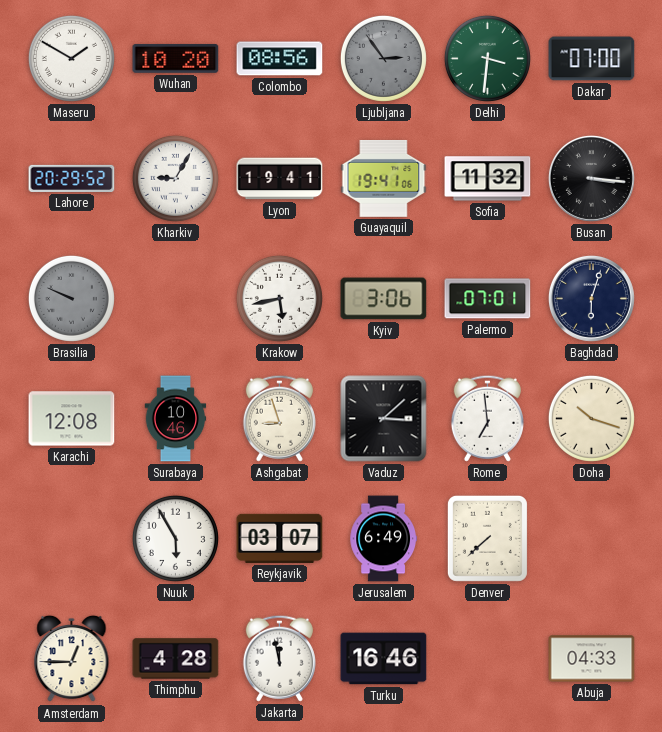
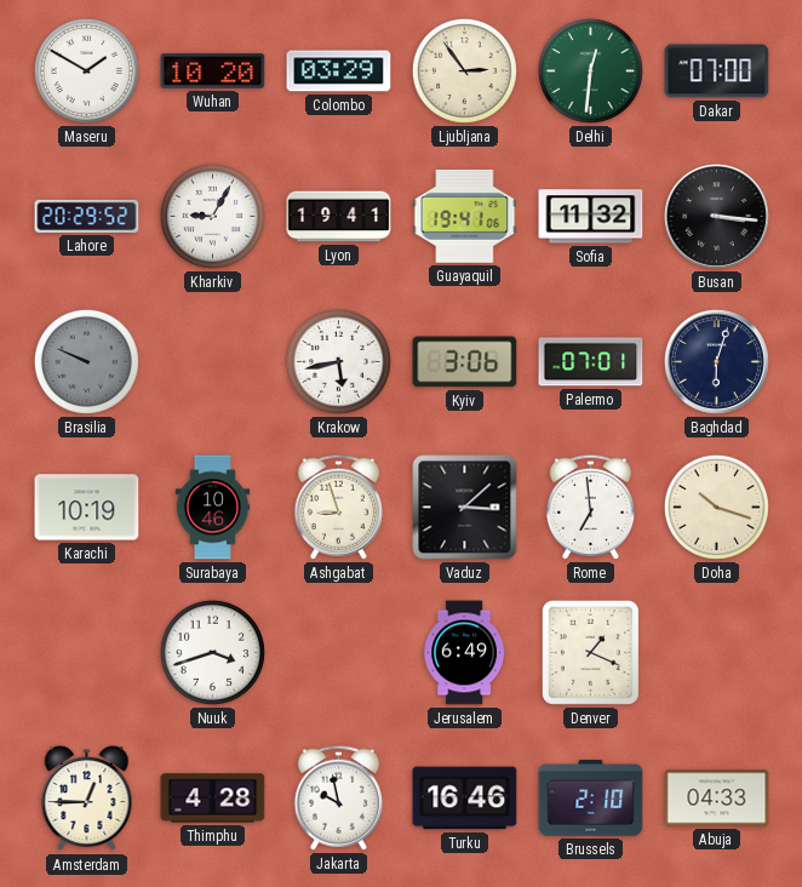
Colombo: 08:56 -> 03:29
Ljubljana dial: grey -> cream
Delhi: 3:31 -> 12:31
Karachi: 12:08 -> 10:19
Nuuk: 5:55 -> 3:42
Reykjavik: 03:07 -> none
Denver: 7:38 -> 1:19
Jakarta: 11:58 -> 9:58
Brussels: none -> 2:10
